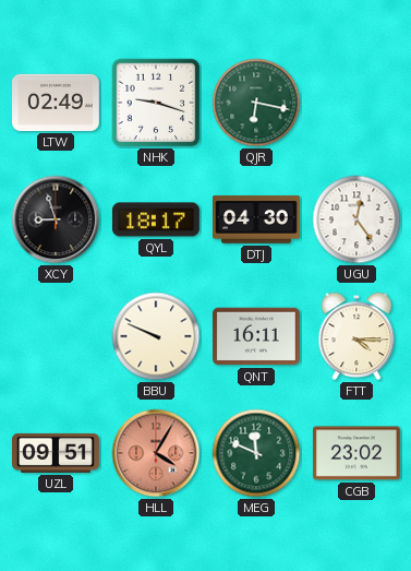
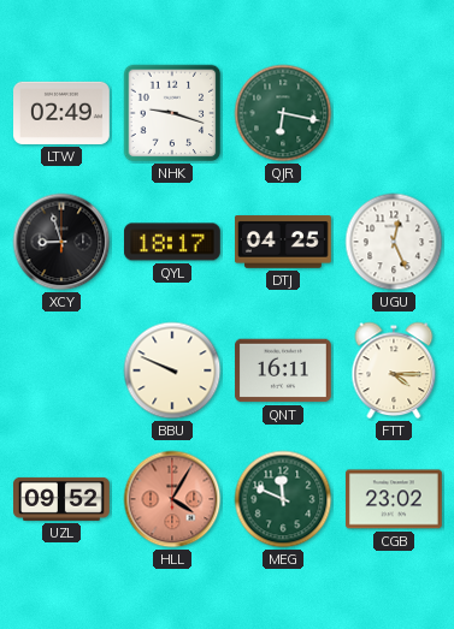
DTJ: 04:30 -> 04:25
UGU: 12:24 -> 12:26
UZL: 09:51 -> 09:52
